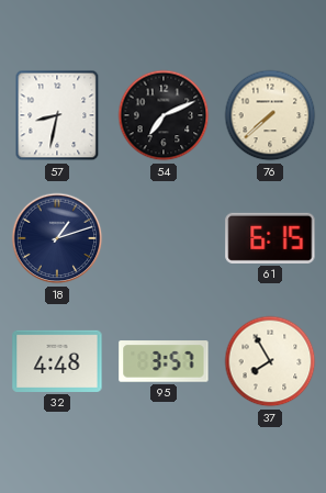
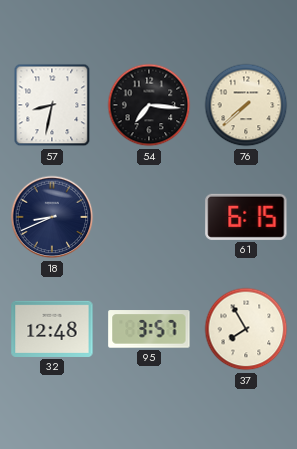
54: 7:11 -> 7:16
18: 1:12 -> 8:41
32: 4:48 -> 12:48
